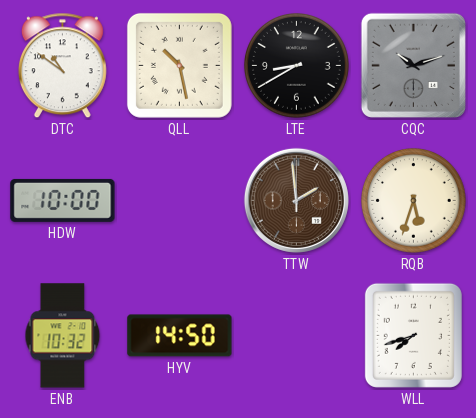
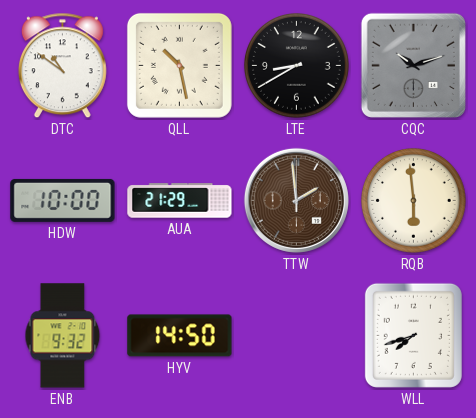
AUA: none -> 21:29
RQB: 5:33 -> 5:59
ENB: 10:32 -> 9:32
